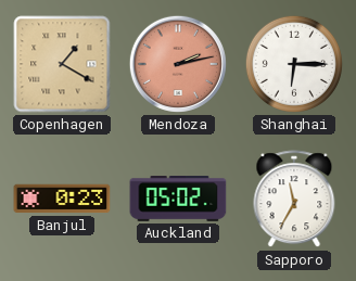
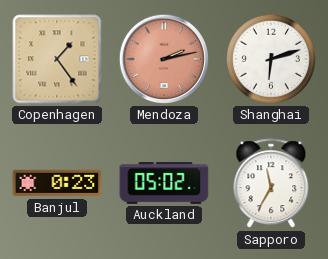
Copenhagen: 1:20 -> 1:24
Shanghai: 6:15 -> 6:12
